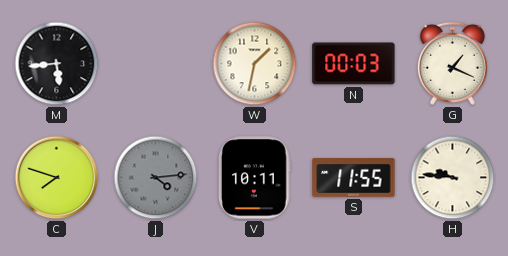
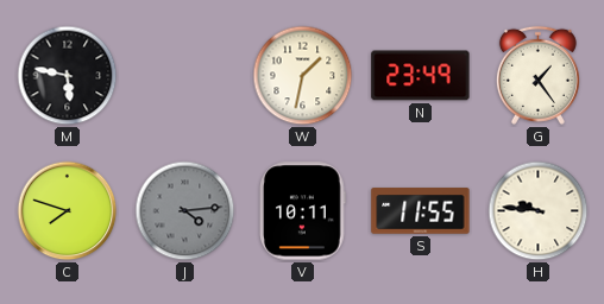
M: 5:44 -> 5:47
N: 00:03 -> 23:49
G: 1:19 -> 1:24
